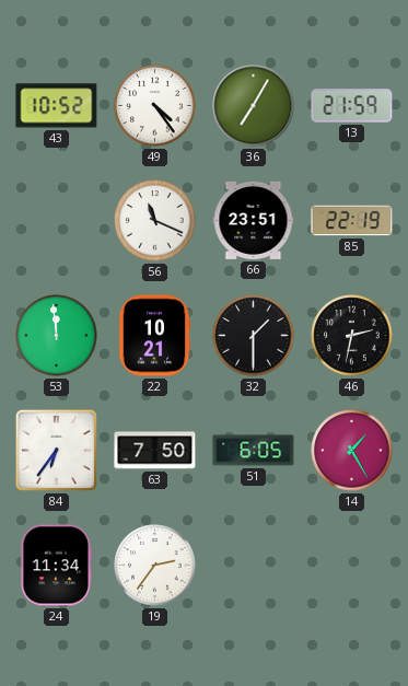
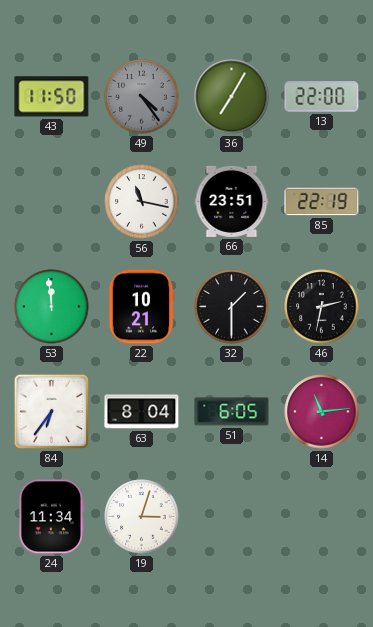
43: 10:52 -> 11:50
49 dial: white -> grey
13: 21:59 -> 22:00
56: 11:19 -> 11:17
63: 7:50 -> 8:04
14: 1:25 -> 11:14
19: 2:36 -> 3:03
